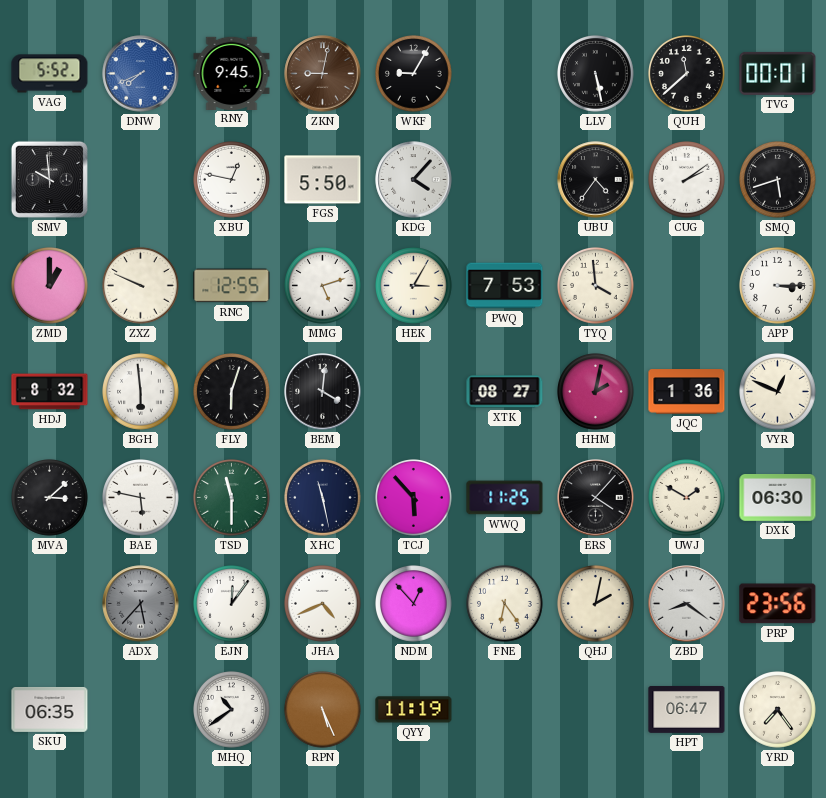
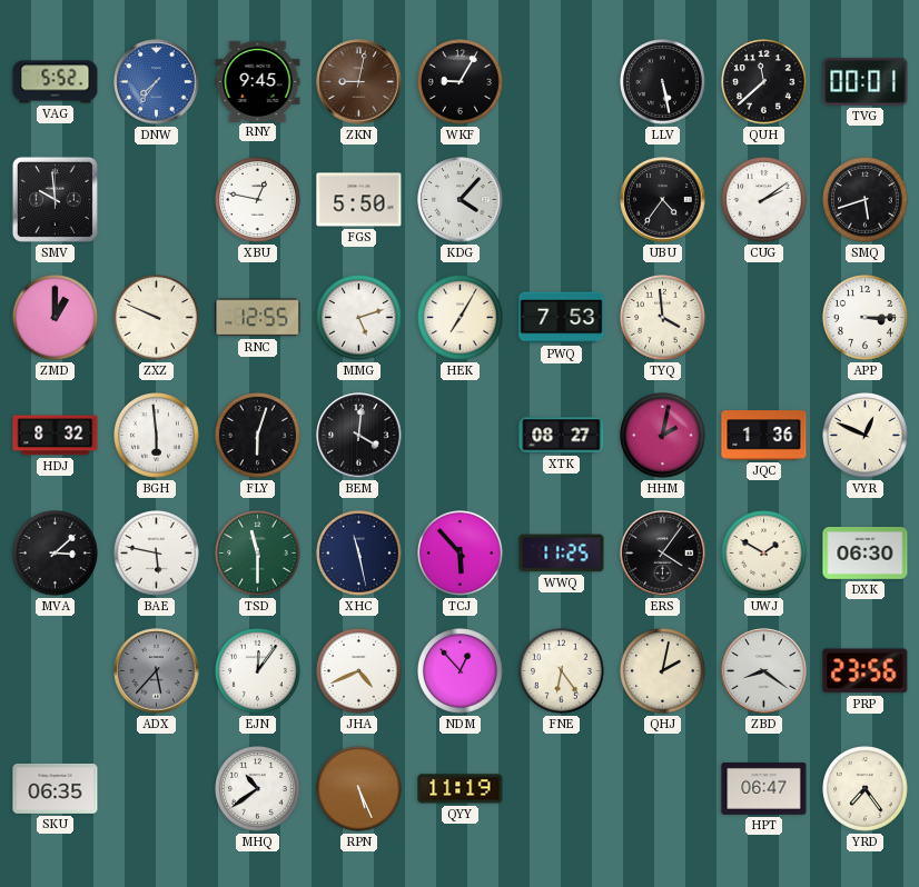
DNW: 7:41 -> 7:36
HEK: 3:05 -> 7:05
ERS: 4:07 -> 4:06
